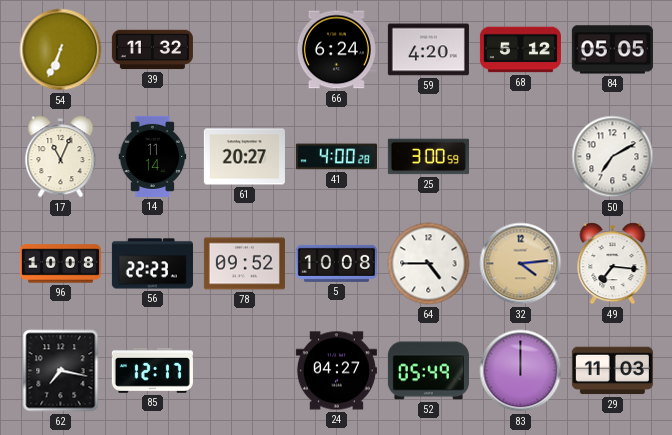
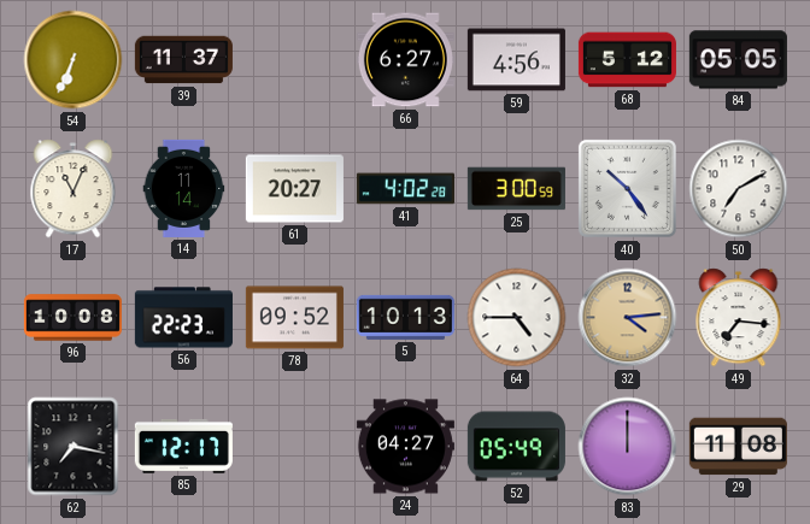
39: 11:32 -> 11:37
66: 6:24 -> 6:27
59: 4:20 -> 4:56
41: 4:00 -> 4:02
40: none -> 10:24
5: 10:08 -> 10:13
29: 11:03 -> 11:08
